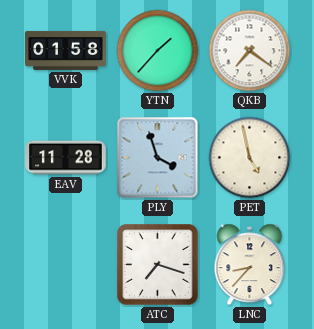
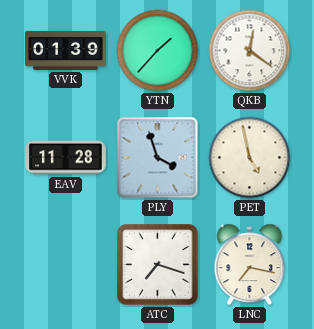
VVK: 01:58 -> 01:39
QKB: 7:21 -> 12:21
LNC: 8:37 -> 7:17
